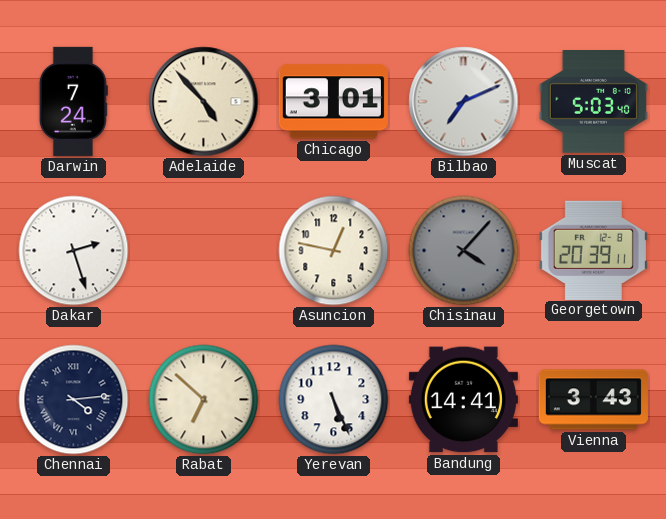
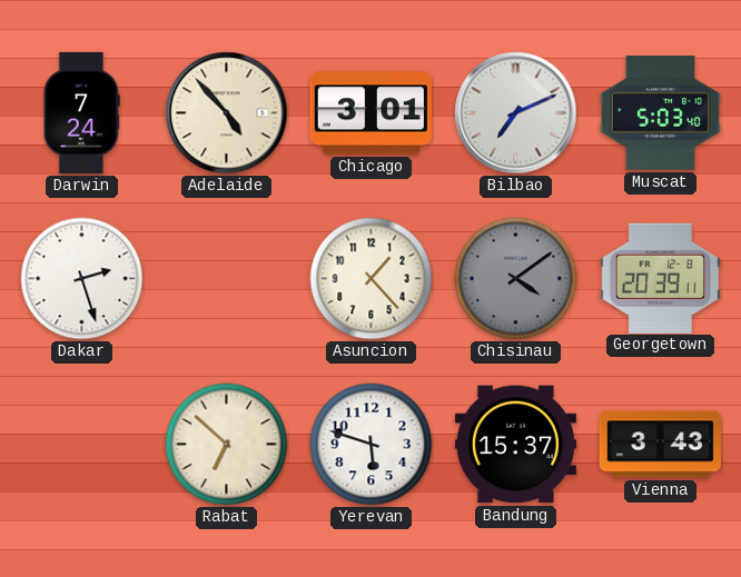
Asuncion: 12:47 -> 1:23
Chisinau: 4:07 -> 4:09
Chennai: 4:14 -> none
Yerevan: 5:26 -> 5:48
Bandung: 14:41 -> 15:37
